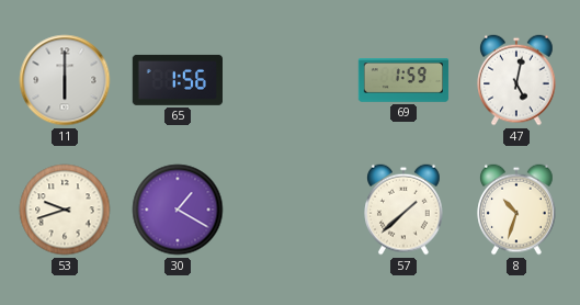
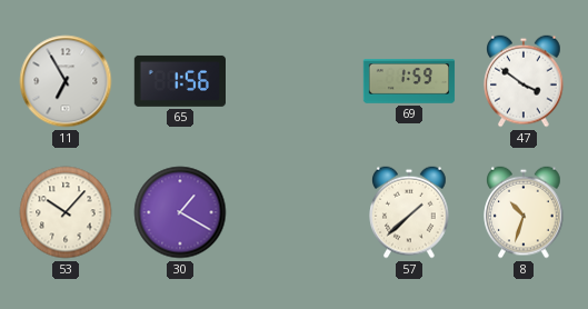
11: 6:00 -> 6:55
47: 5:02 -> 3:51
53: 9:42 -> 10:07
